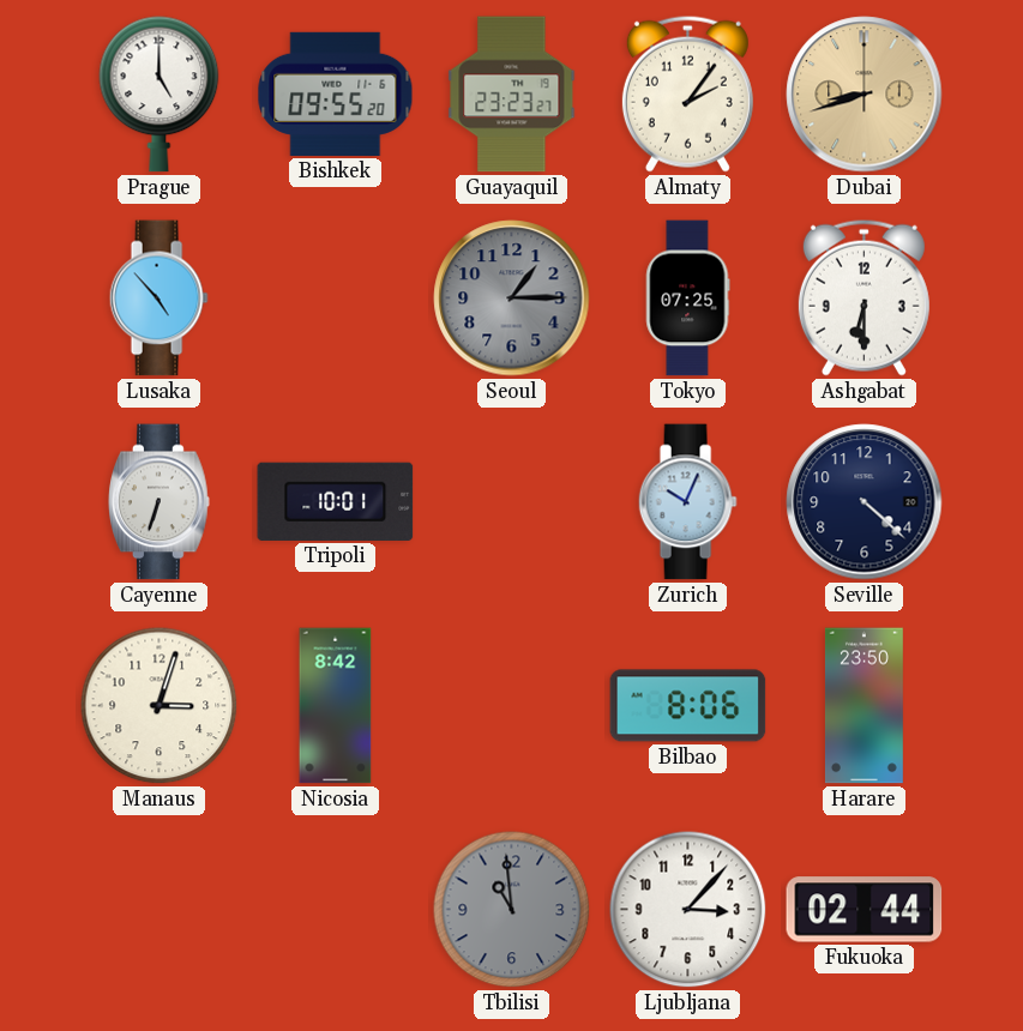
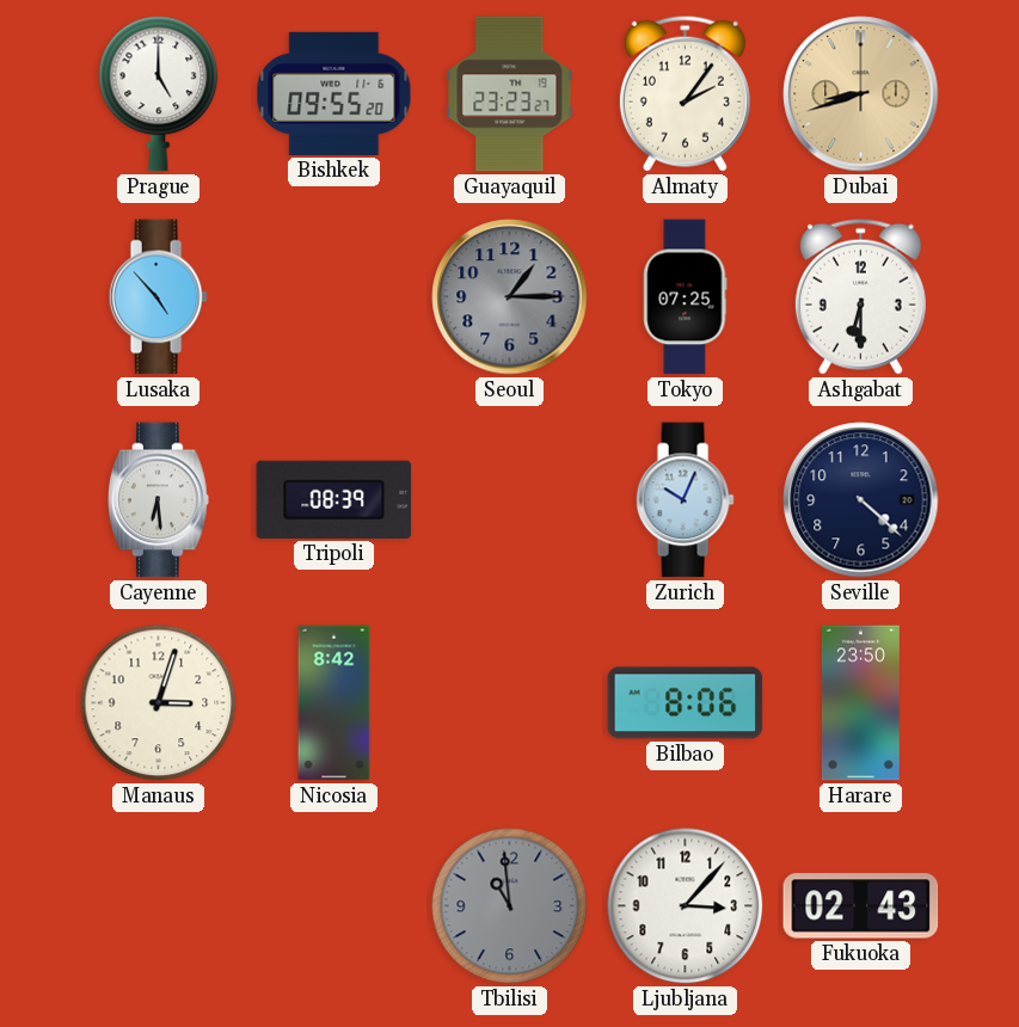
Cayenne: 6:33 -> 6:29
Tripoli: 10:01 -> 08:39
Fukuoka: 02:44 -> 02:43
